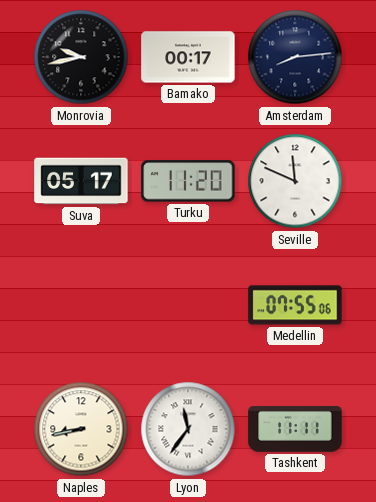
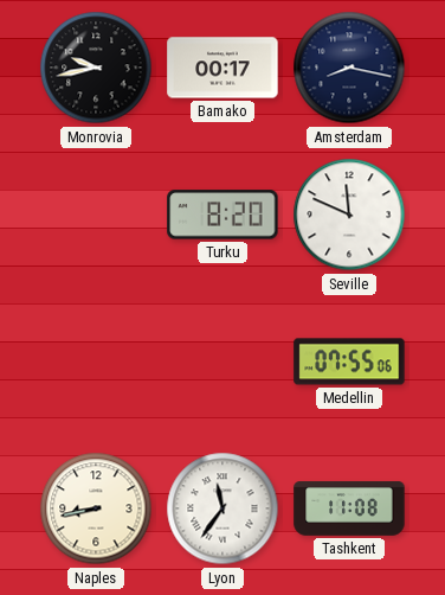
Amsterdam: 8:14 -> 8:17
Suva: 05:17 -> none
Turku: 11:20 -> 8:20
Tashkent: 11:11 -> 11:08
